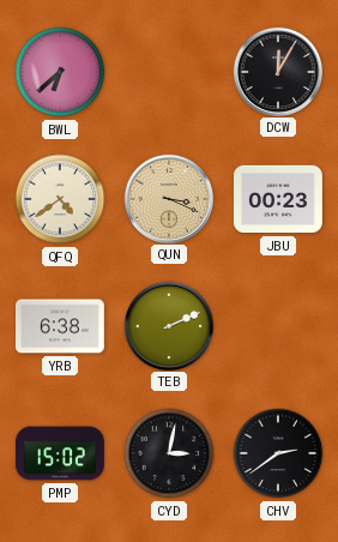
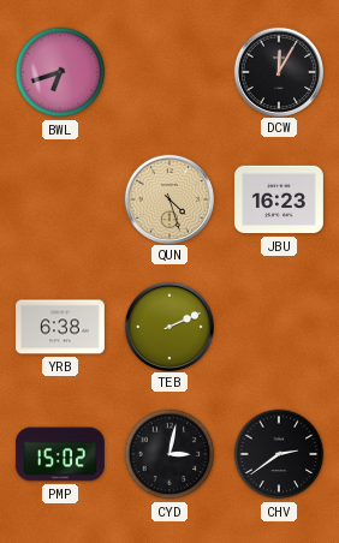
BWL: 6:38 -> 6:42
QFQ: 4:39 -> none
QUN: 3:19 -> 4:27
JBU: 00:23 -> 16:23
